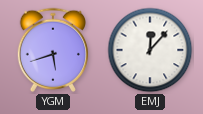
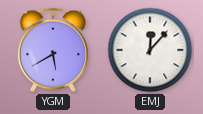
YGM: 5:42 -> 5:40
